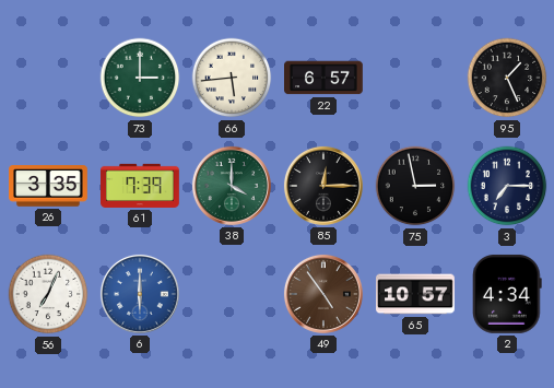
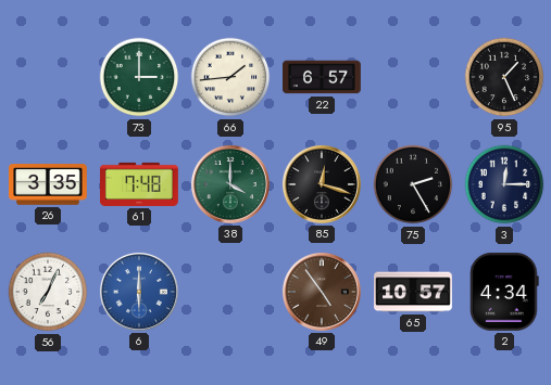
66: 5:44 -> 1:44
61: 7:39 -> 7:48
85: 12:15 -> 12:18
75: 2:58 -> 2:25
3: 7:15 -> 12:15
